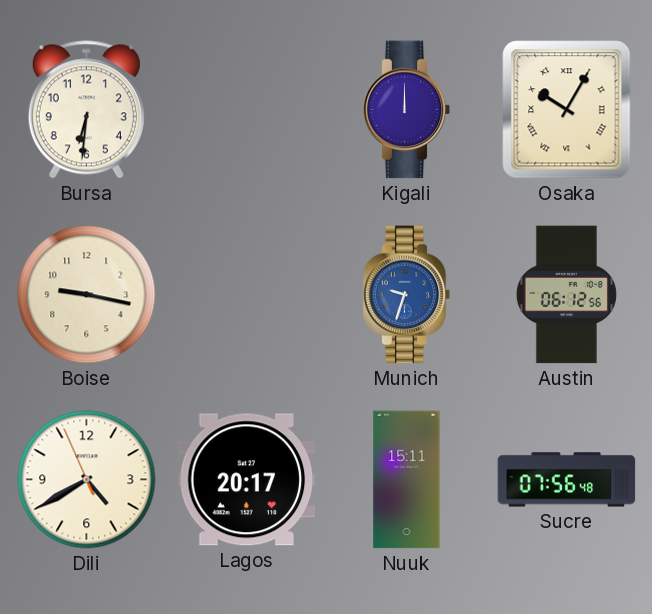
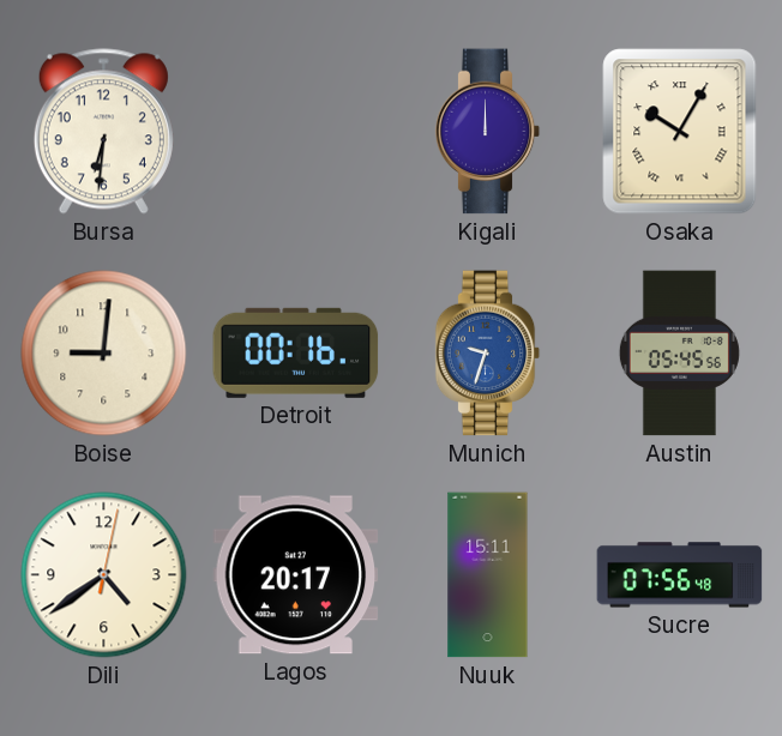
Boise: 9:17 -> 9:01
Detroit: none -> 00:16
Austin: 06:12 -> 05:45
Dili: 4:39:56 -> 4:39:02
